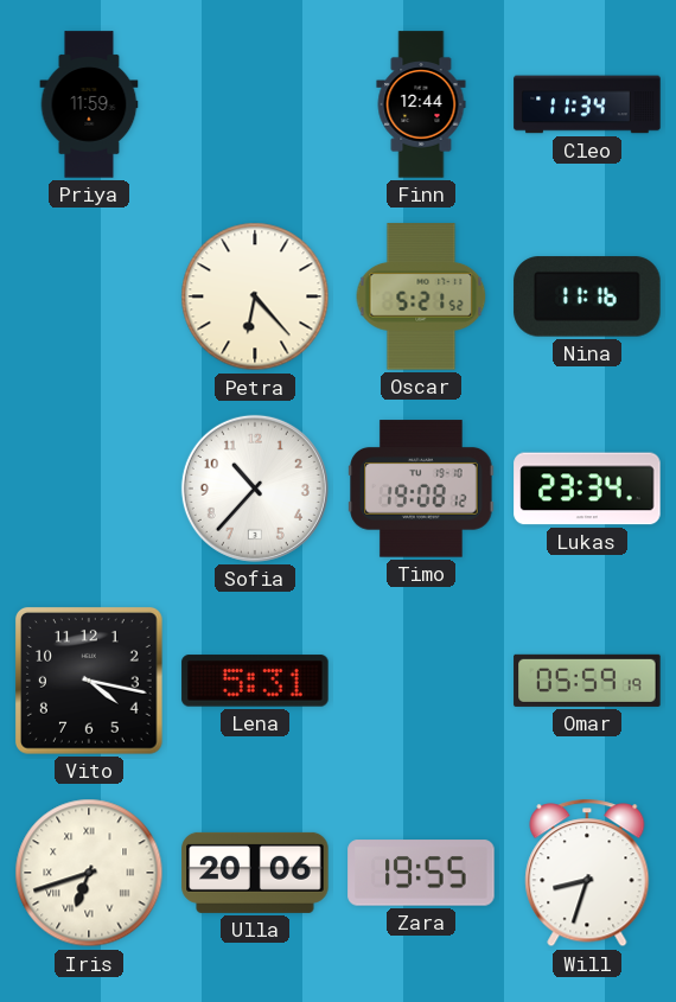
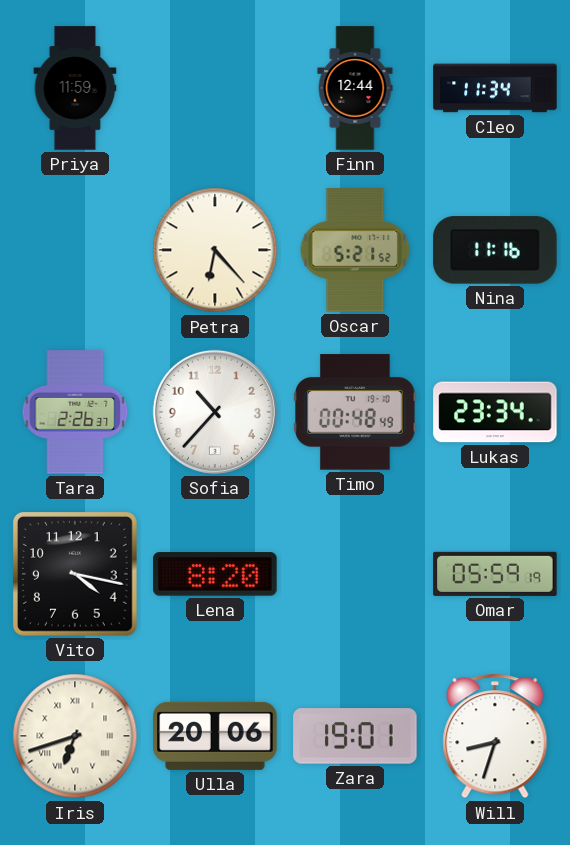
Tara: none -> 2:26
Timo: 19:08 -> 00:48
Lena: 5:31 -> 8:20
Zara: 19:55 -> 19:01
